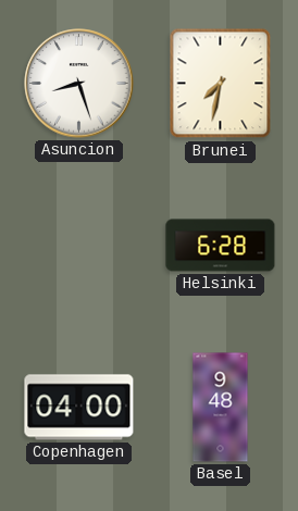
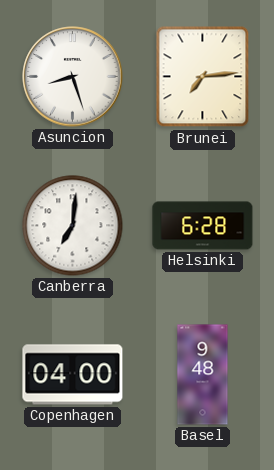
Brunei: 7:32 -> 7:14
Canberra: none -> 7:01
